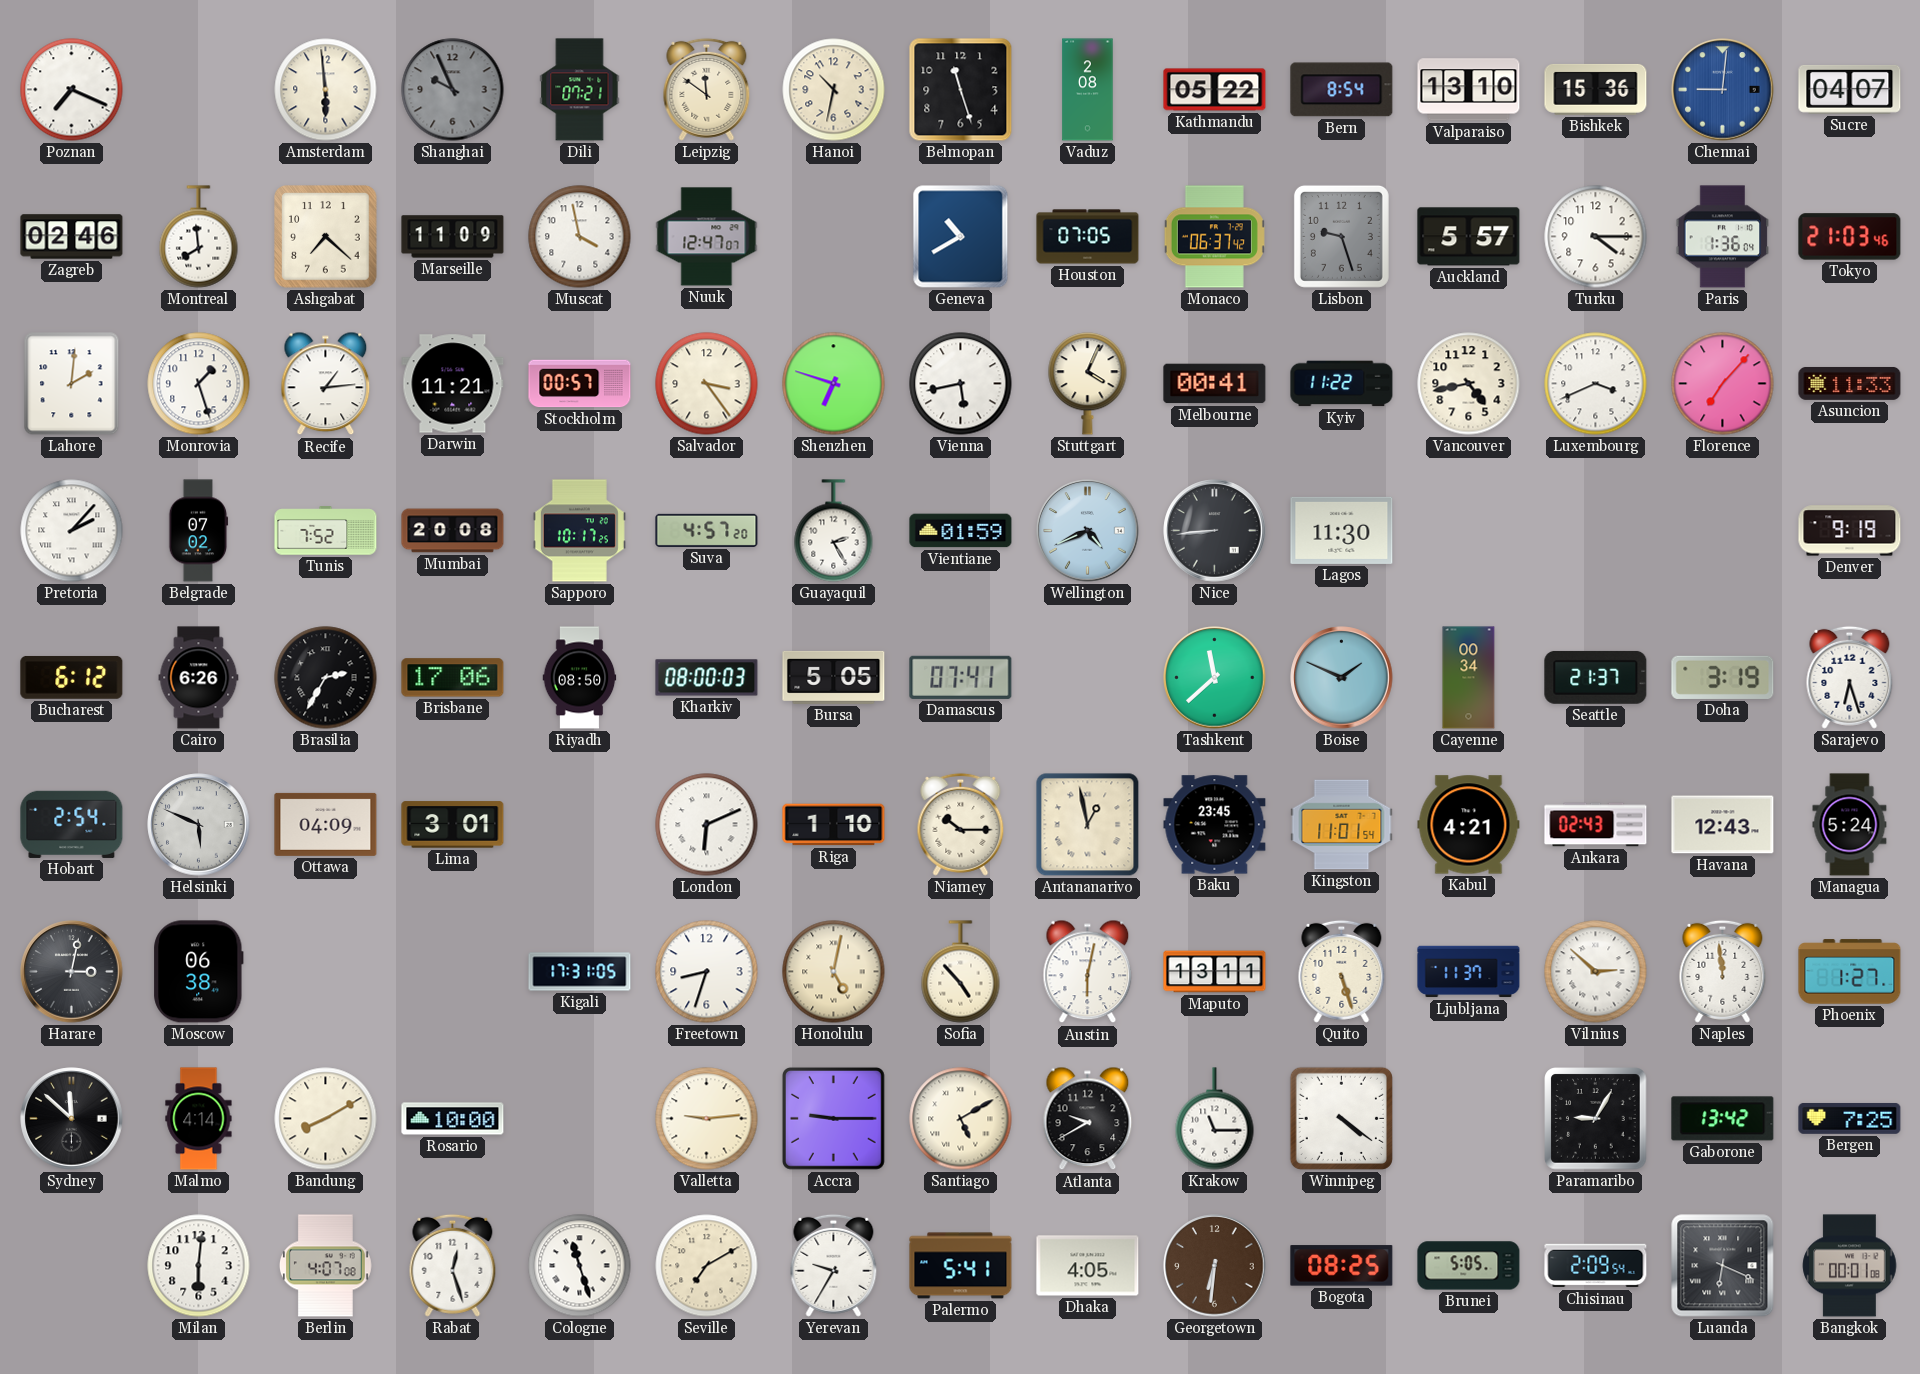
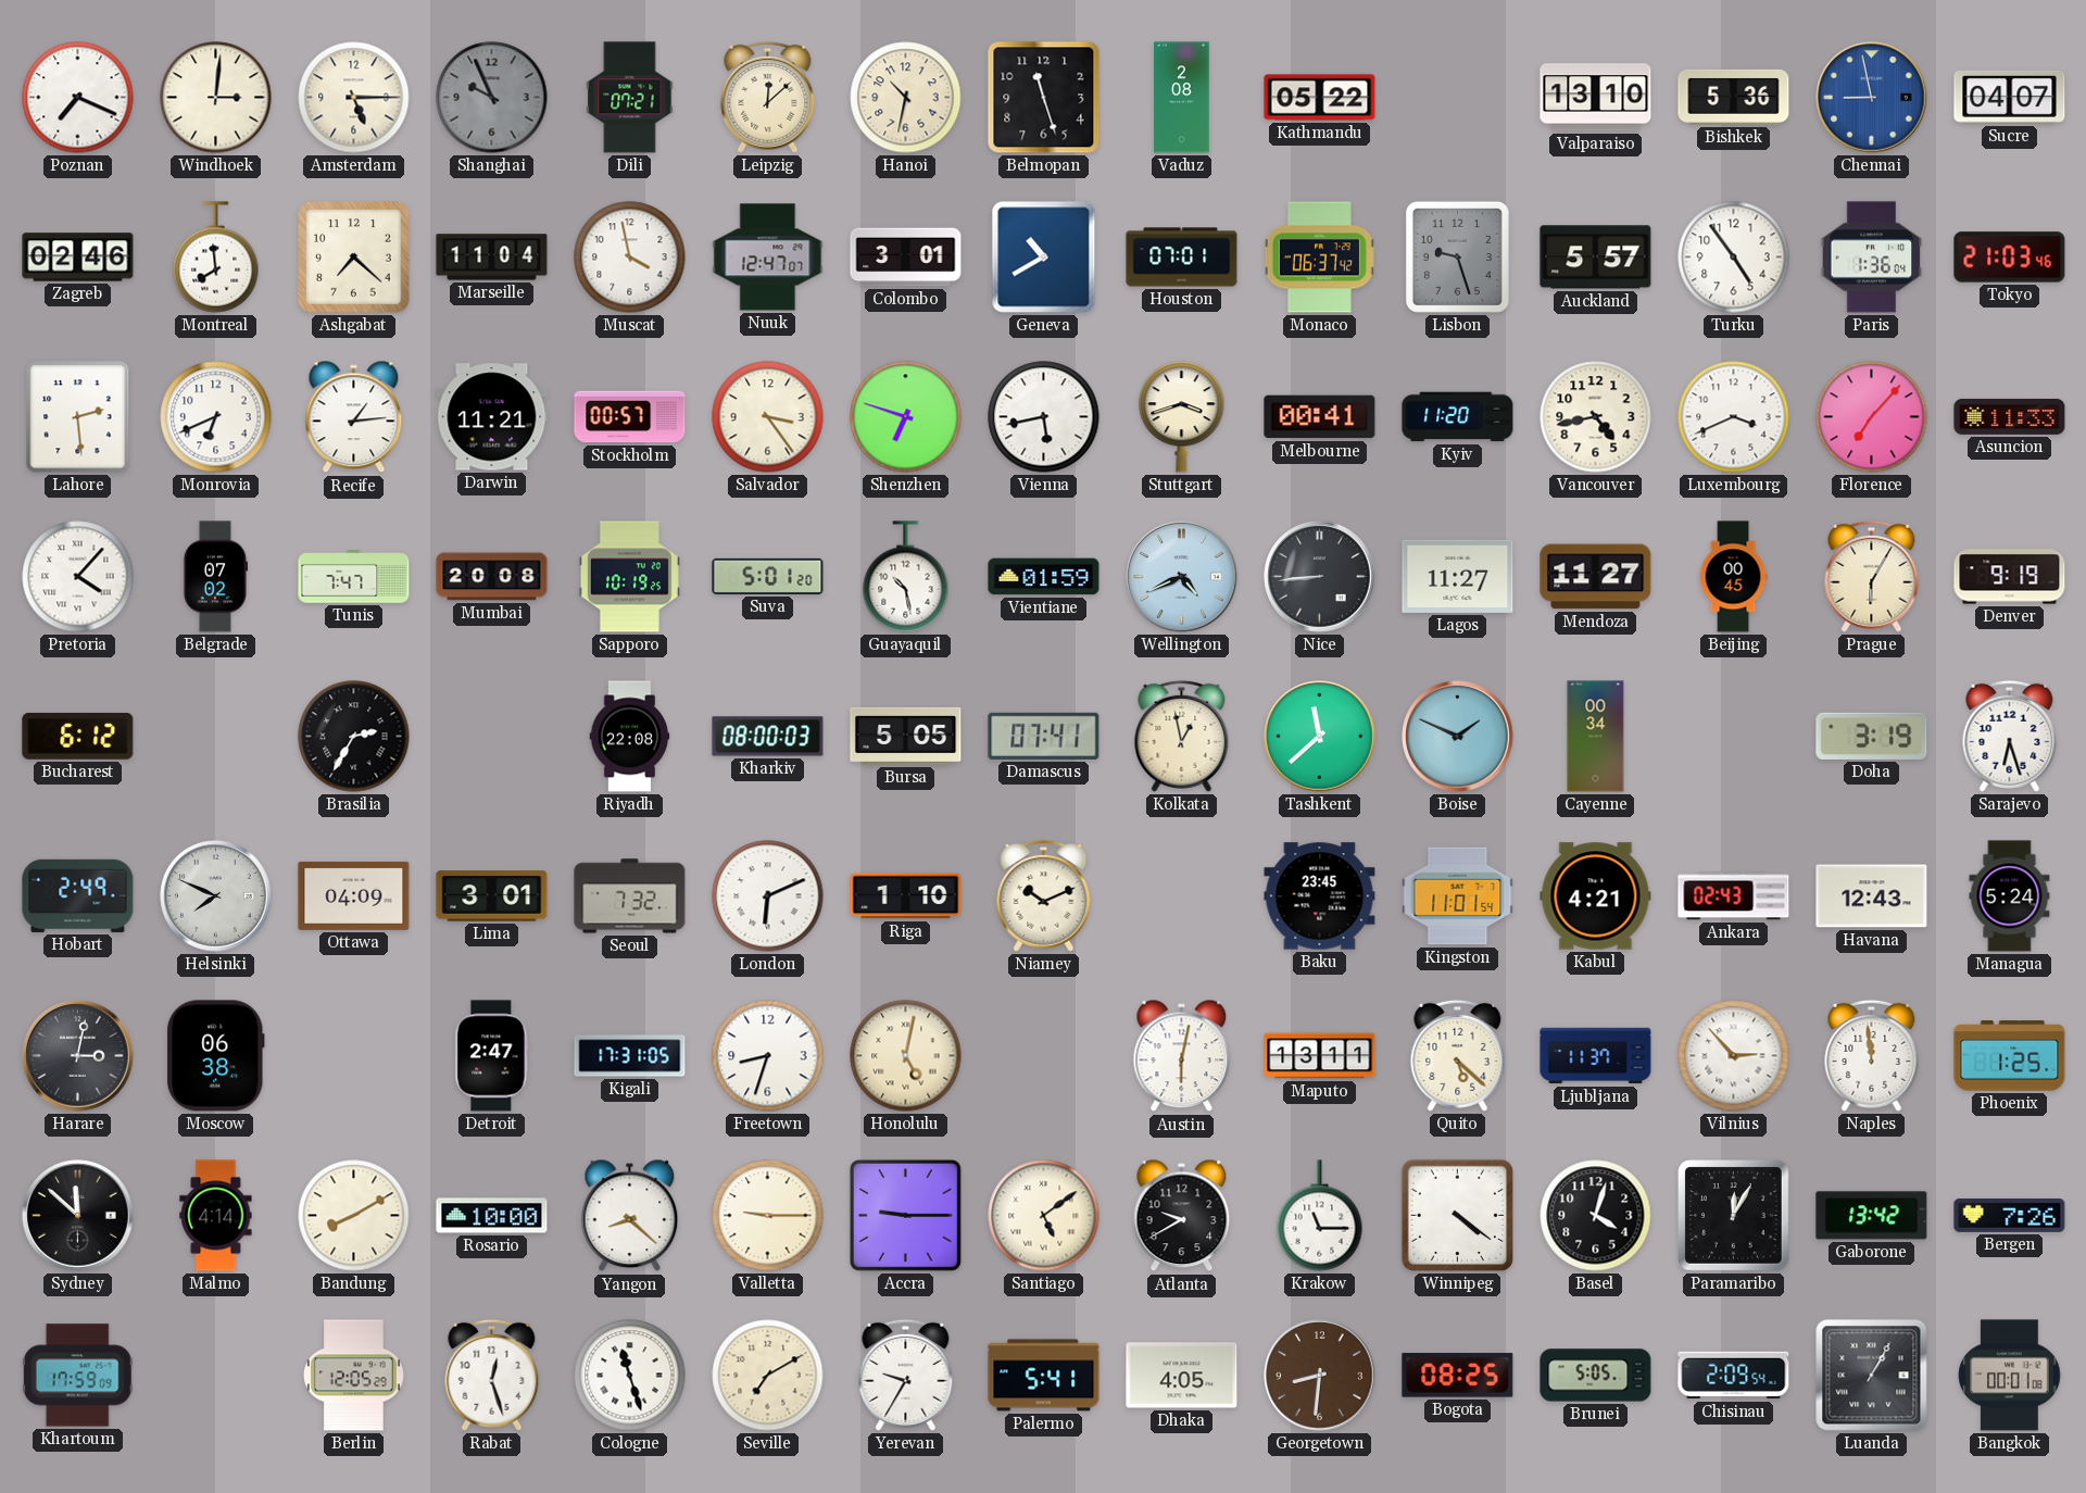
Windhoek: none -> 3:01
Amsterdam: 5:59 -> 5:15
Leipzig: 11:51 -> 12:08
Bern: 8:54 -> none
Bishkek: 15:36 -> 5:36
Chennai: 9:01 -> 8:58
Marseille: 11:09 -> 11:04
Colombo: none -> 3:01
Houston: 07:05 -> 07:01
Turku: 4:15 -> 4:54
Lahore: 2:01 -> 2:29
Monrovia: 1:27 -> 6:41
Stuttgart: 4:04 -> 3:42
Kyiv: 11:22 -> 11:20
Pretoria: 2:07 -> 4:07
Tunis: 7:52 -> 7:47
Sapporo: 10:17 -> 10:19
Suva: 4:57 -> 5:01
Guayaquil: 2:25 -> 10:28
Lagos: 11:30 -> 11:27
Mendoza: none -> 11:27
Beijing: none -> 00:45
Prague: none -> 6:05
Cairo: 6:26 -> none
Brisbane: 17:06 -> none
Riyadh: 08:50 -> 22:08
Kolkata: none -> 12:58
Seattle: 21:37 -> none
Hobart: 2:54 -> 2:49
Helsinki: 5:49 -> 7:49
Seoul: none -> 7:32
Niamey: 10:15 -> 10:11
Antananarivo: 12:58 -> none
Detroit: none -> 2:47
Sofia: 4:53 -> none
Quito: 5:27 -> 5:22
Vilnius: 2:52 -> 2:53
Phoenix: 1:27 -> 1:25
Yangon: none -> 8:22
Valletta: 9:14 -> 9:15
Santiago: 5:10 -> 5:09
Basel: none -> 4:03
Paramaribo: 9:05 -> 12:05
Bergen: 7:25 -> 7:26
Khartoum: none -> 17:59
Milan: 6:01 -> none
Berlin: 4:07 -> 12:05
Georgetown: 6:31 -> 8:31
Luanda: 6:19 -> 1:05
